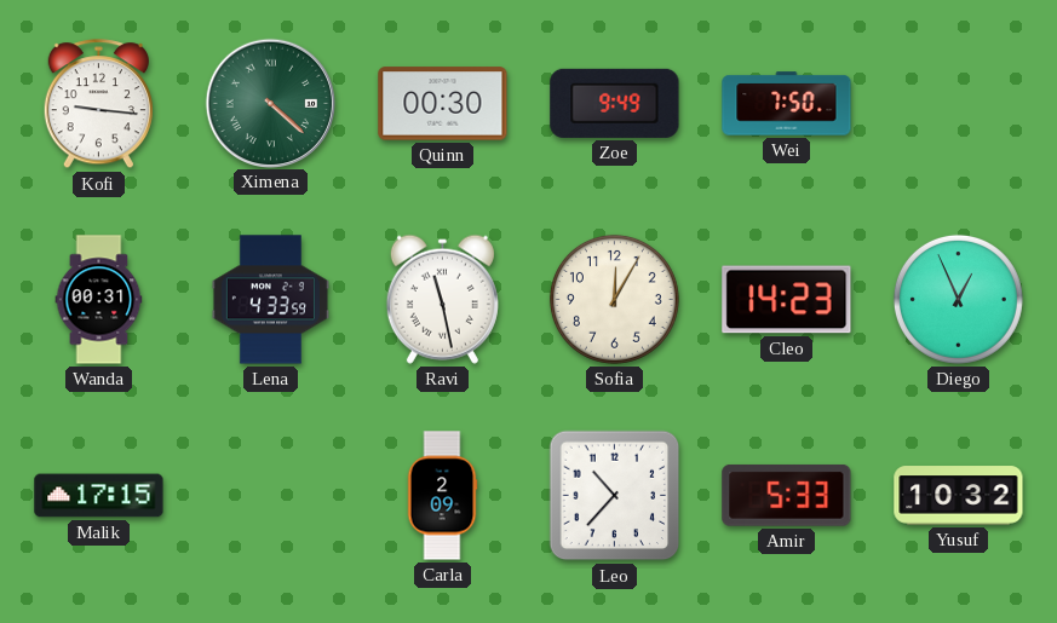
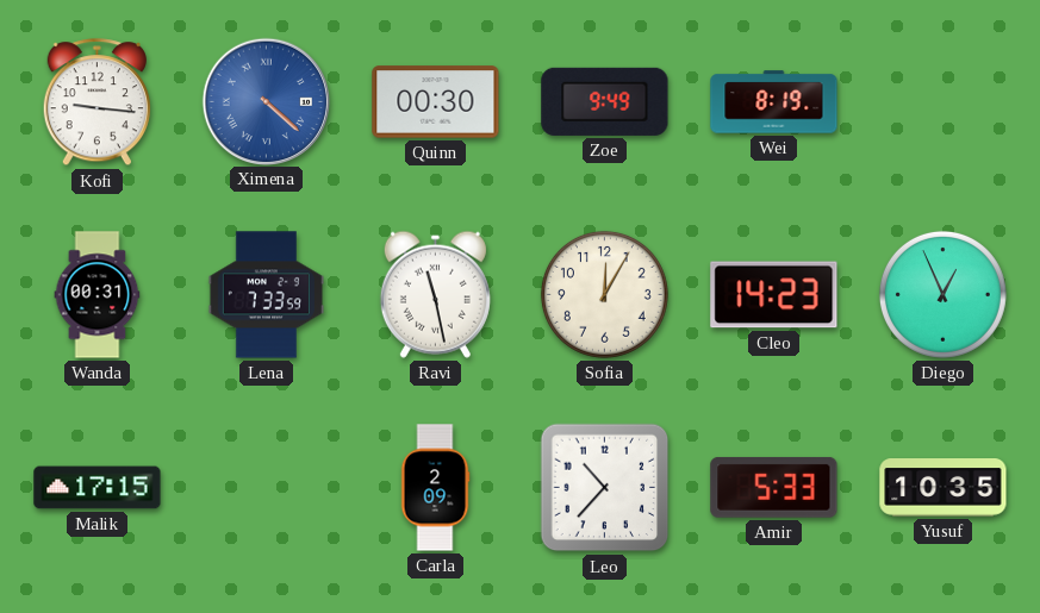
Ximena dial: green -> blue
Wei: 7:50 -> 8:19
Lena: 4:33 -> 7:33
Yusuf: 10:32 -> 10:35
